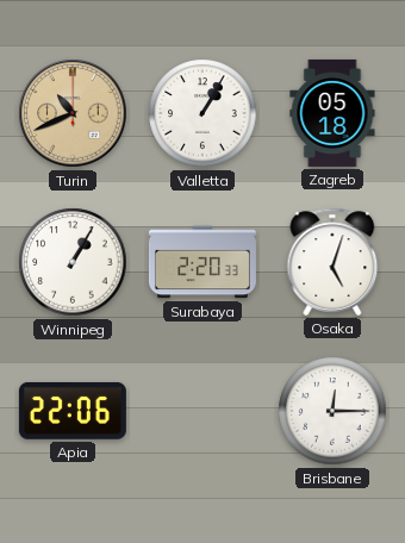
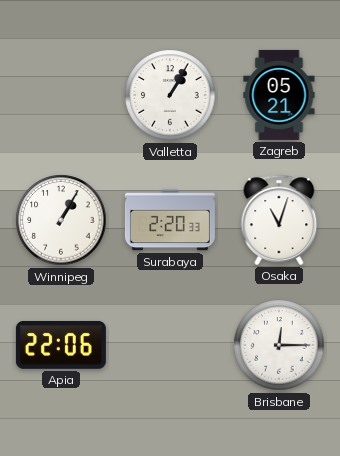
Turin: 10:41 -> none
Zagreb: 05:18 -> 05:21
Osaka: 5:03 -> 11:03
